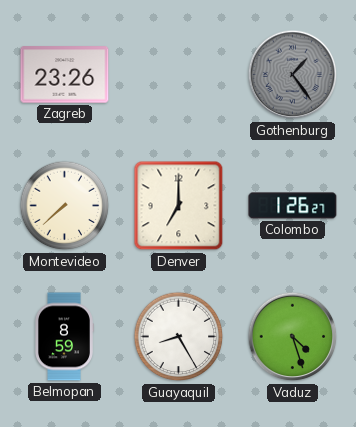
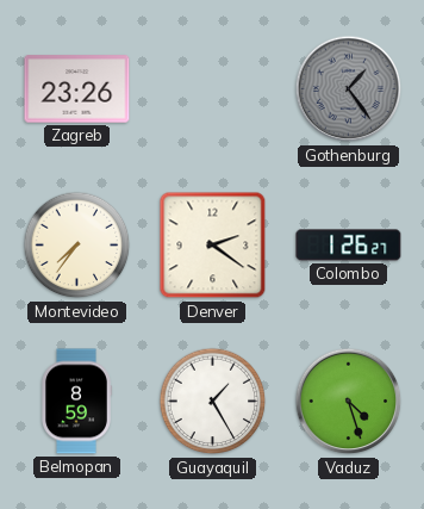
Montevideo: 7:38 -> 7:36
Denver: 7:00 -> 2:21
Guayaquil: 8:25 -> 1:25
